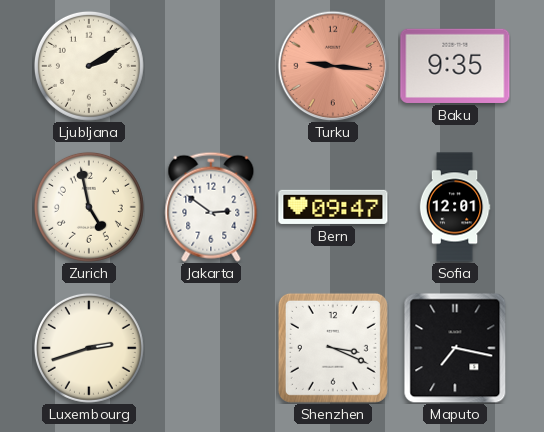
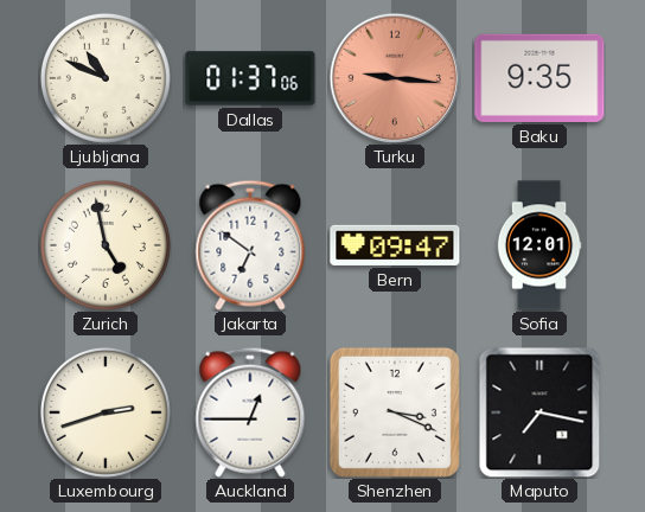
Ljubljana: 2:10 -> 10:49
Dallas: none -> 01:37
Jakarta: 2:51 -> 6:51
Auckland: none -> 12:45
